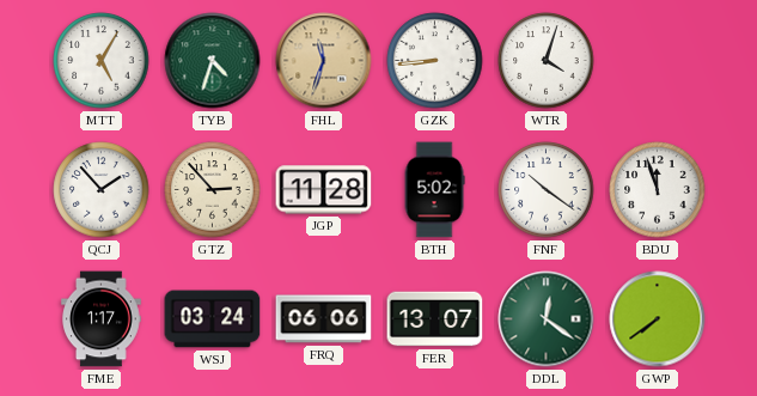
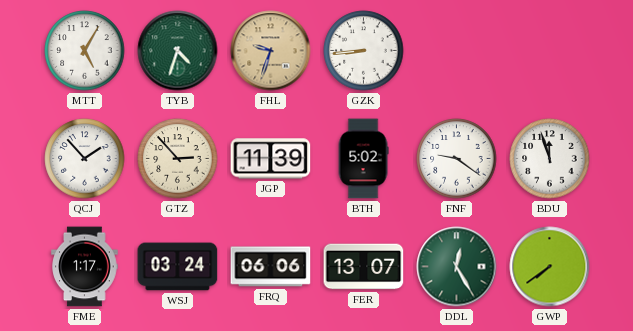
FHL: 11:33 -> 9:33
WTR: 4:03 -> none
JGP: 11:28 -> 11:39
FNF: 10:21 -> 9:21
DDL: 12:21 -> 12:25
